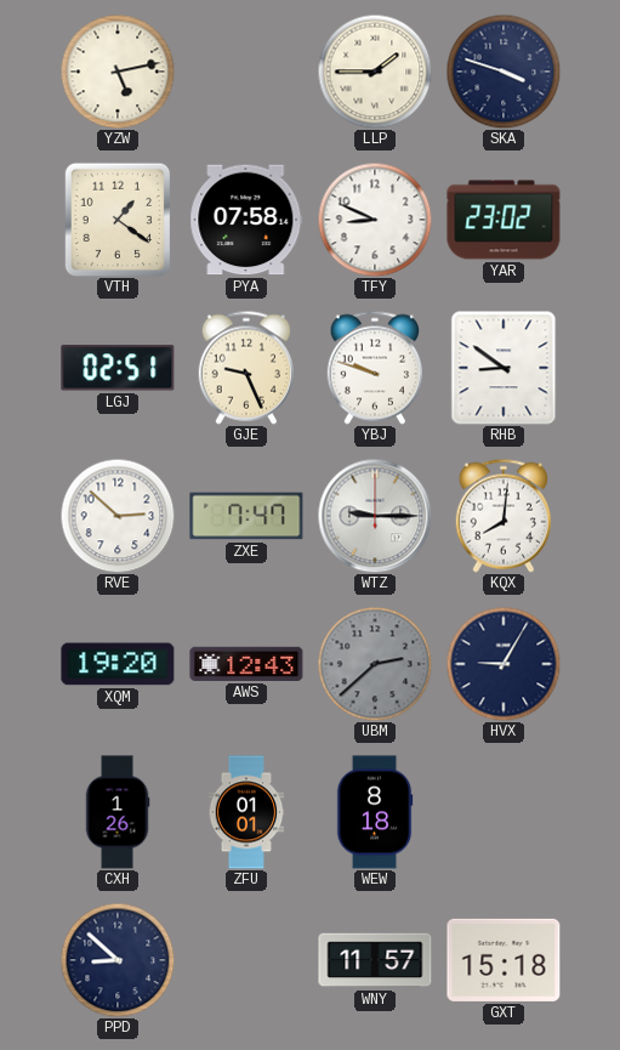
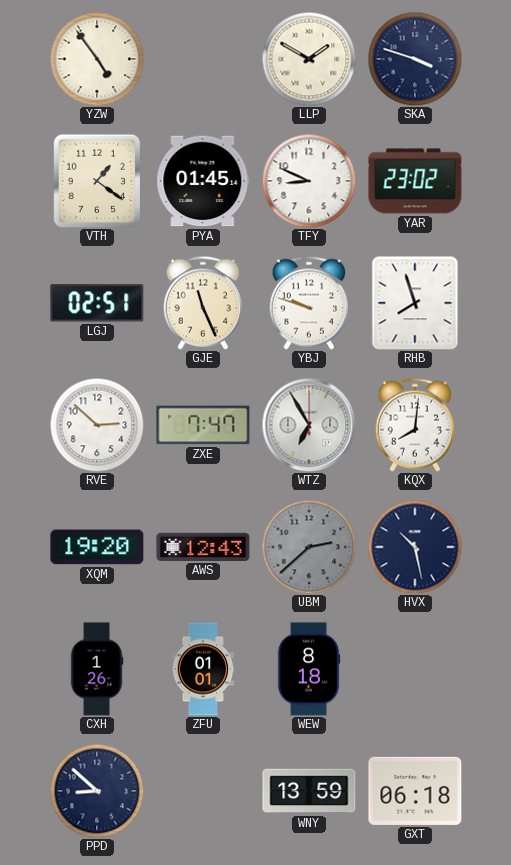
YZW: 5:13 -> 4:54
LLP: 1:45 -> 1:50
PYA: 07:58 -> 01:45
GJE: 9:26 -> 11:26
RHB: 8:51 -> 7:57
WTZ: 9:15 -> 6:55
HVX: 9:05 -> 10:28
WNY: 11:57 -> 13:59
GXT: 15:18 -> 06:18
